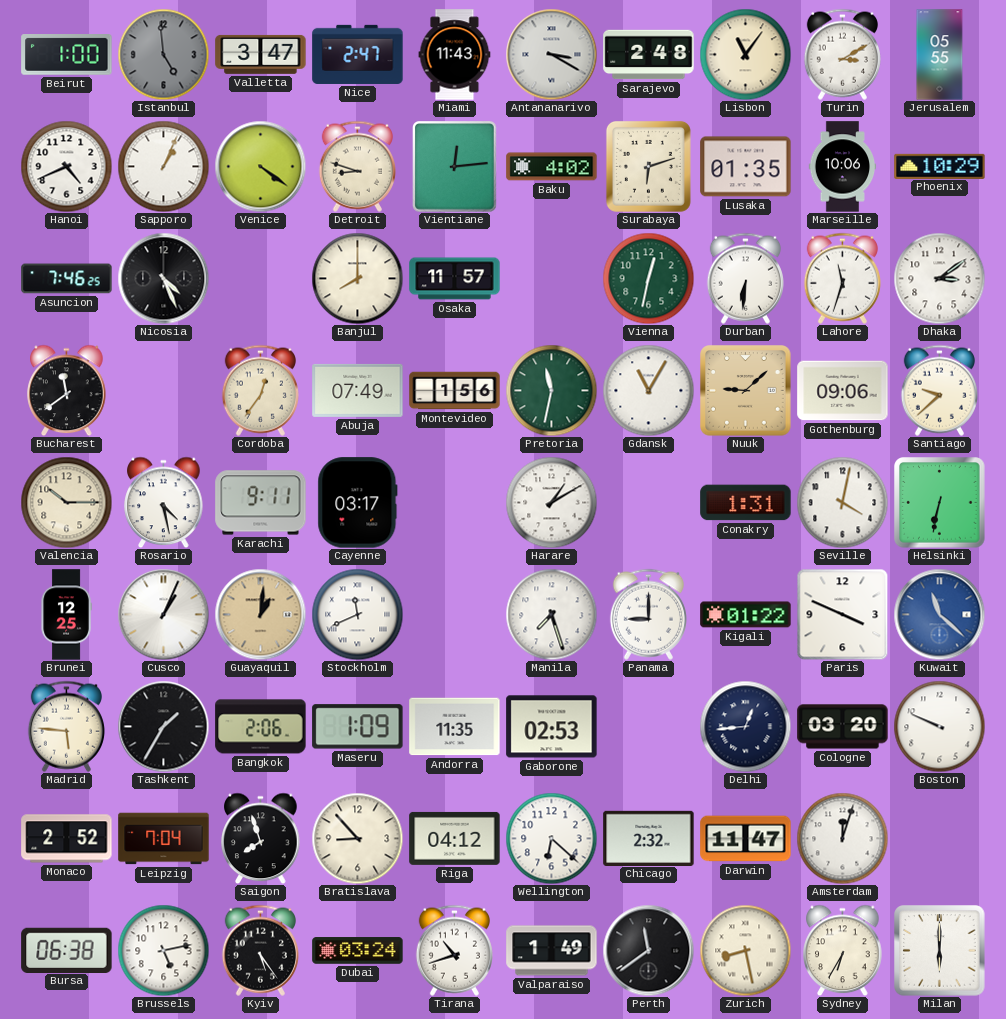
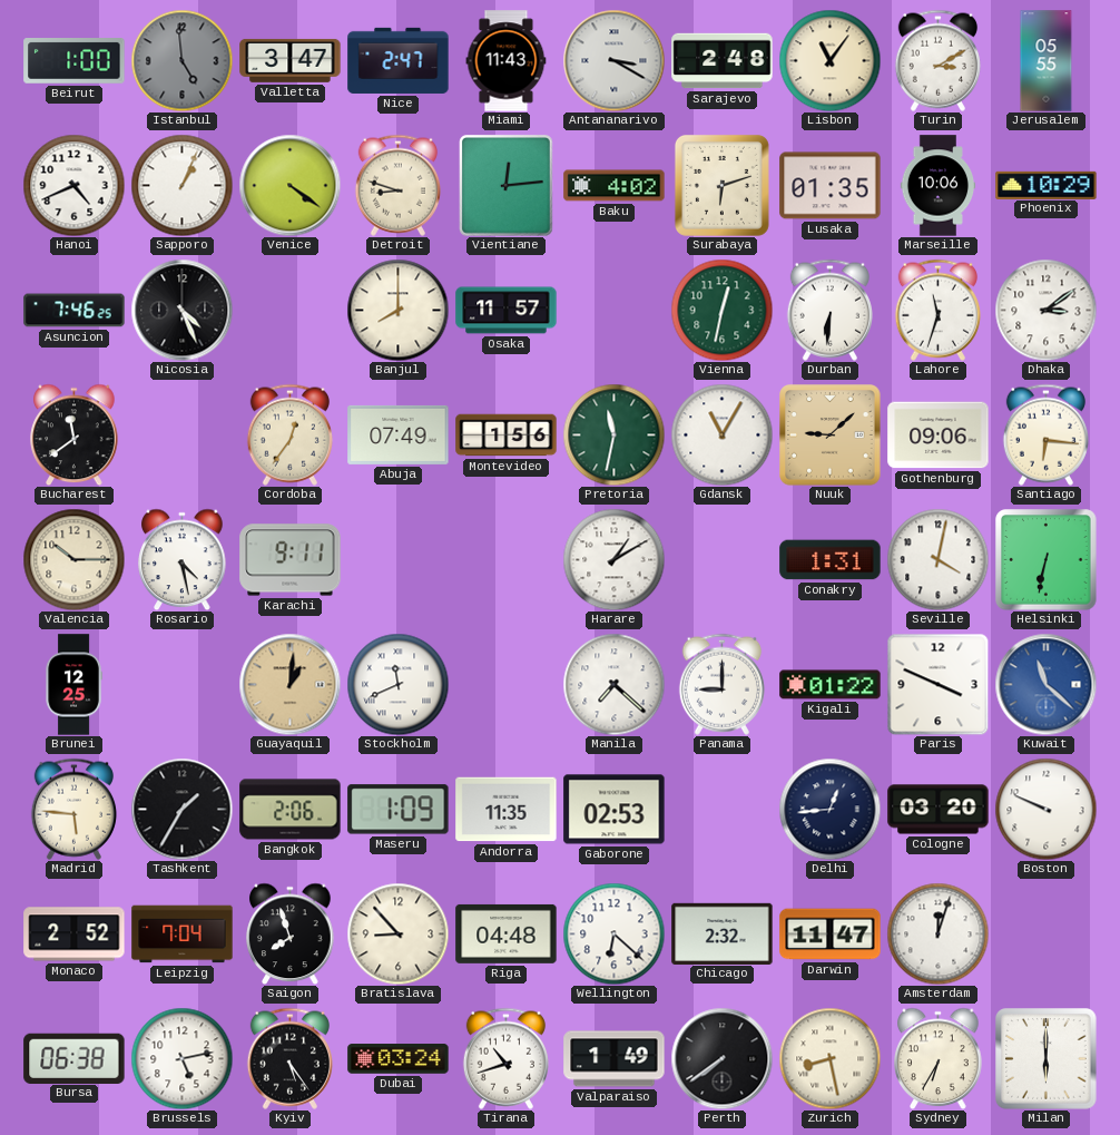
Santiago: 9:38 -> 6:16
Cayenne: 03:17 -> none
Cusco: 1:04 -> none
Manila: 7:27 -> 7:22
Riga: 04:12 -> 04:48
Perth: 11:39 -> 7:39
